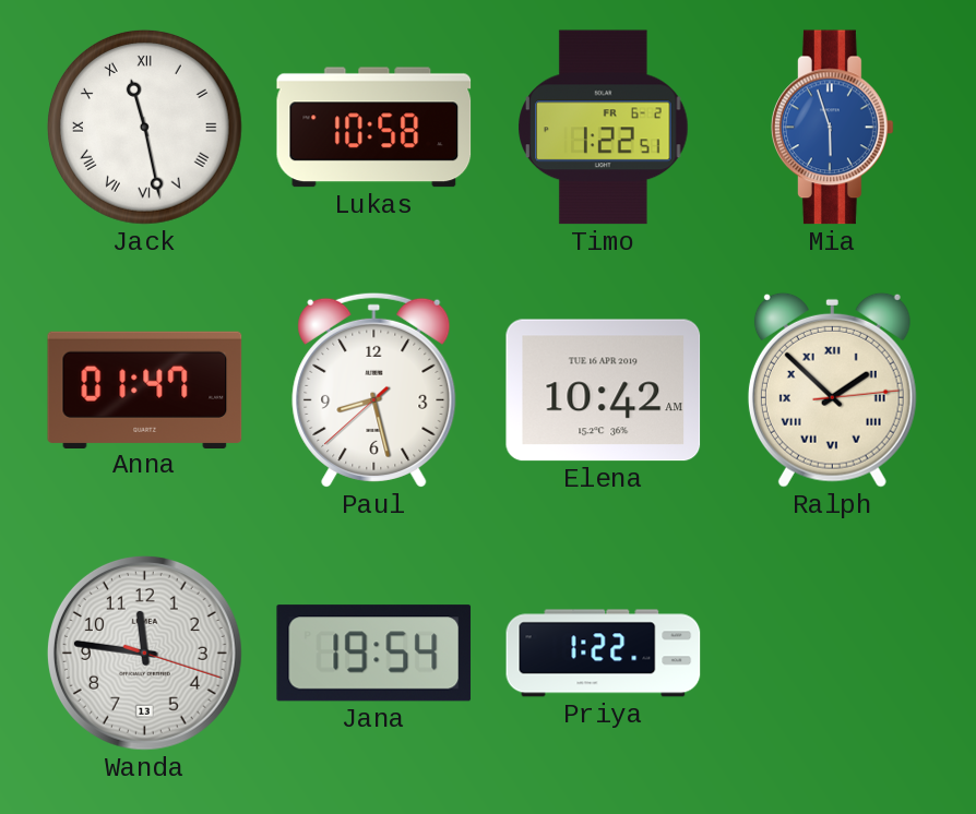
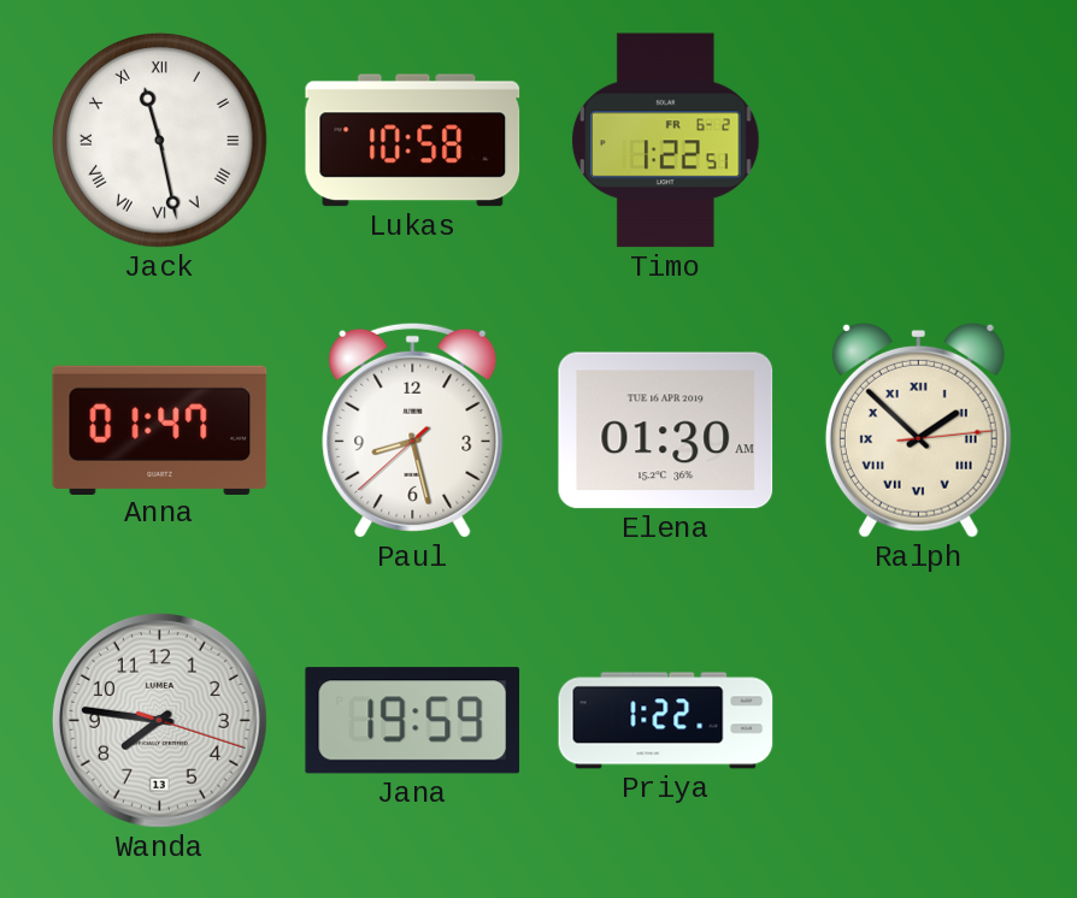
Mia: 5:57 -> none
Elena: 10:42 -> 01:30
Wanda: 11:46 -> 7:46
Jana: 19:54 -> 19:59
